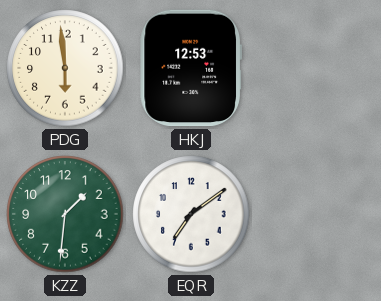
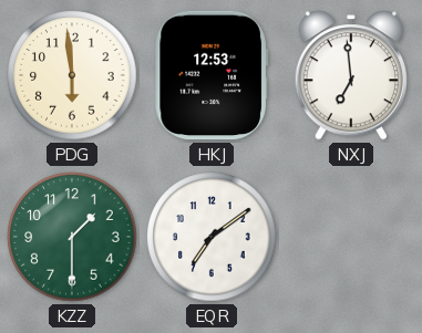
NXJ: none -> 6:59
KZZ: 1:31 -> 1:30
